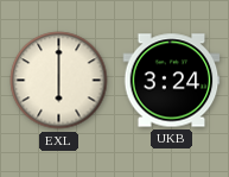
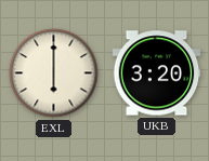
UKB: 3:24 -> 3:20
